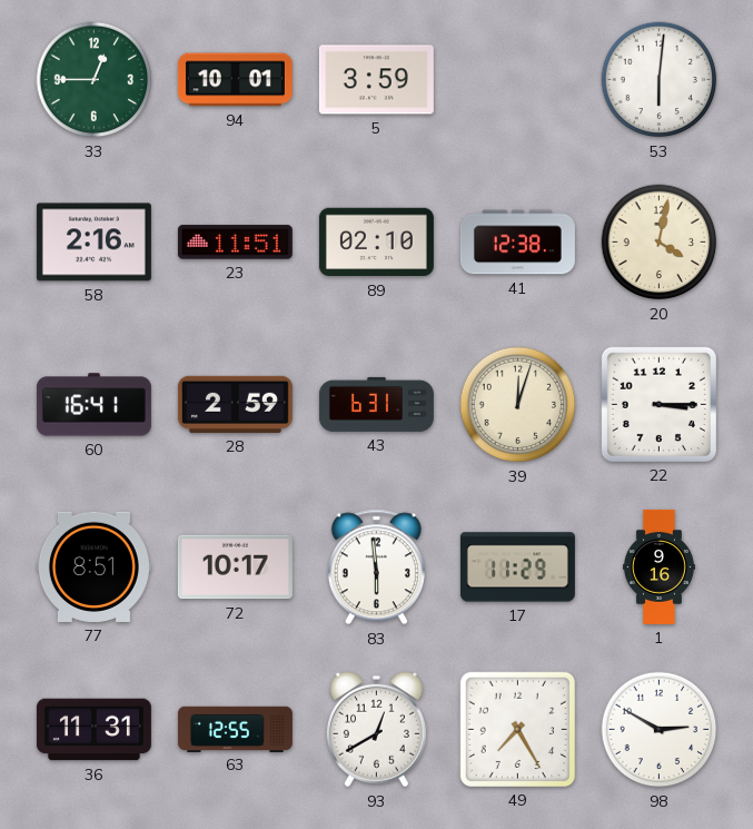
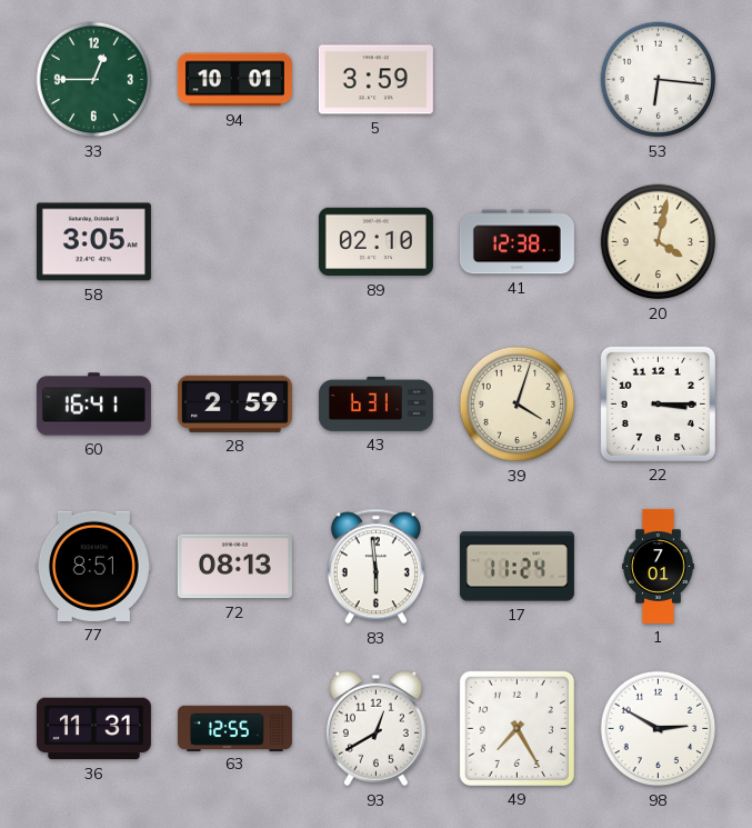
53: 6:01 -> 6:16
58: 2:16 -> 3:05
23: 11:51 -> none
39: 12:03 -> 4:03
72: 10:17 -> 08:13
17: 11:29 -> 11:24
1: 9:16 -> 7:01
